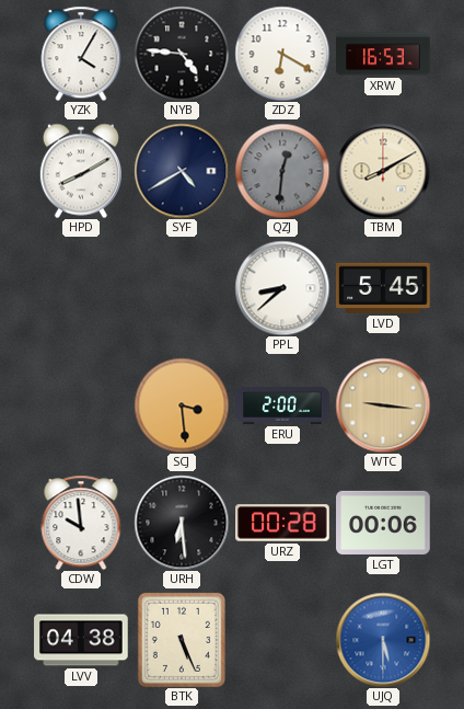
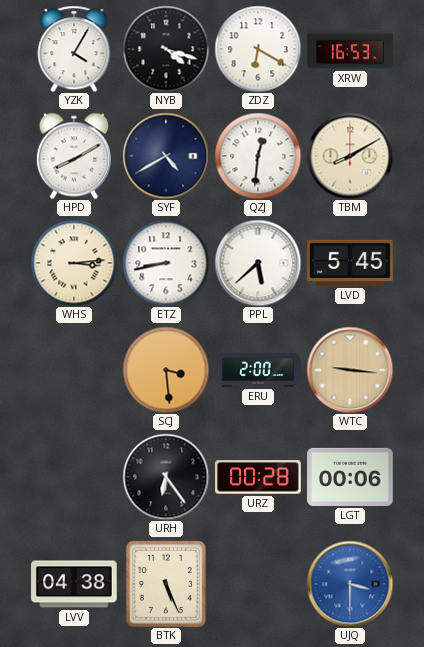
NYB: 4:46 -> 4:18
QZJ dial: grey -> white
WHS: none -> 3:14
ETZ: none -> 8:43
PPL: 8:38 -> 5:38
CDW: 9:59 -> none
URH: 6:29 -> 6:24
UJQ: 5:30 -> 3:30
